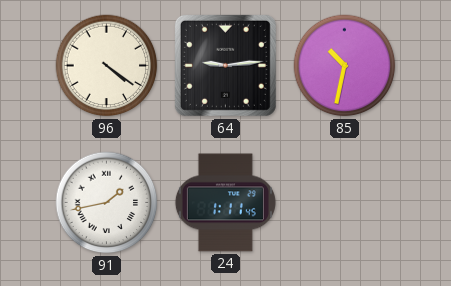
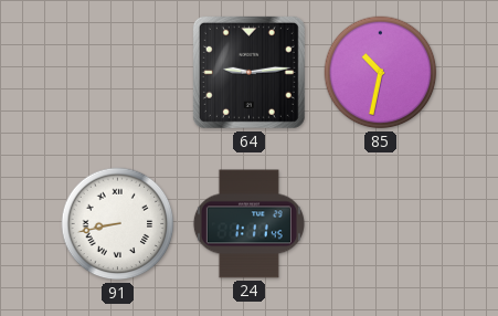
96: 4:21 -> none
91: 1:43 -> 8:43
